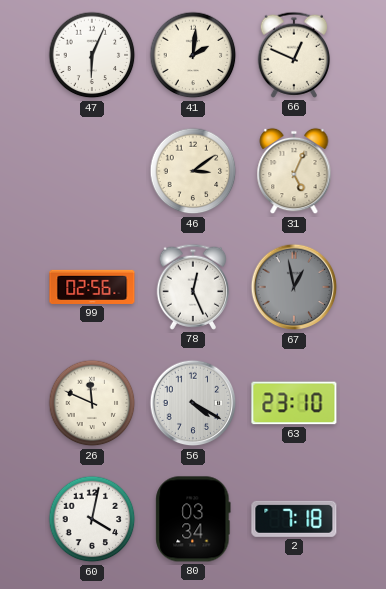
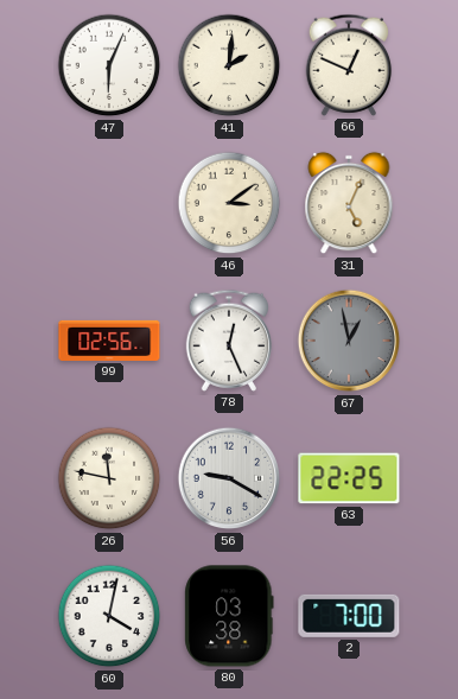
26: 11:49 -> 11:47
56: 4:20 -> 9:20
63: 23:10 -> 22:25
80: 03:34 -> 03:38
2: 7:18 -> 7:00
